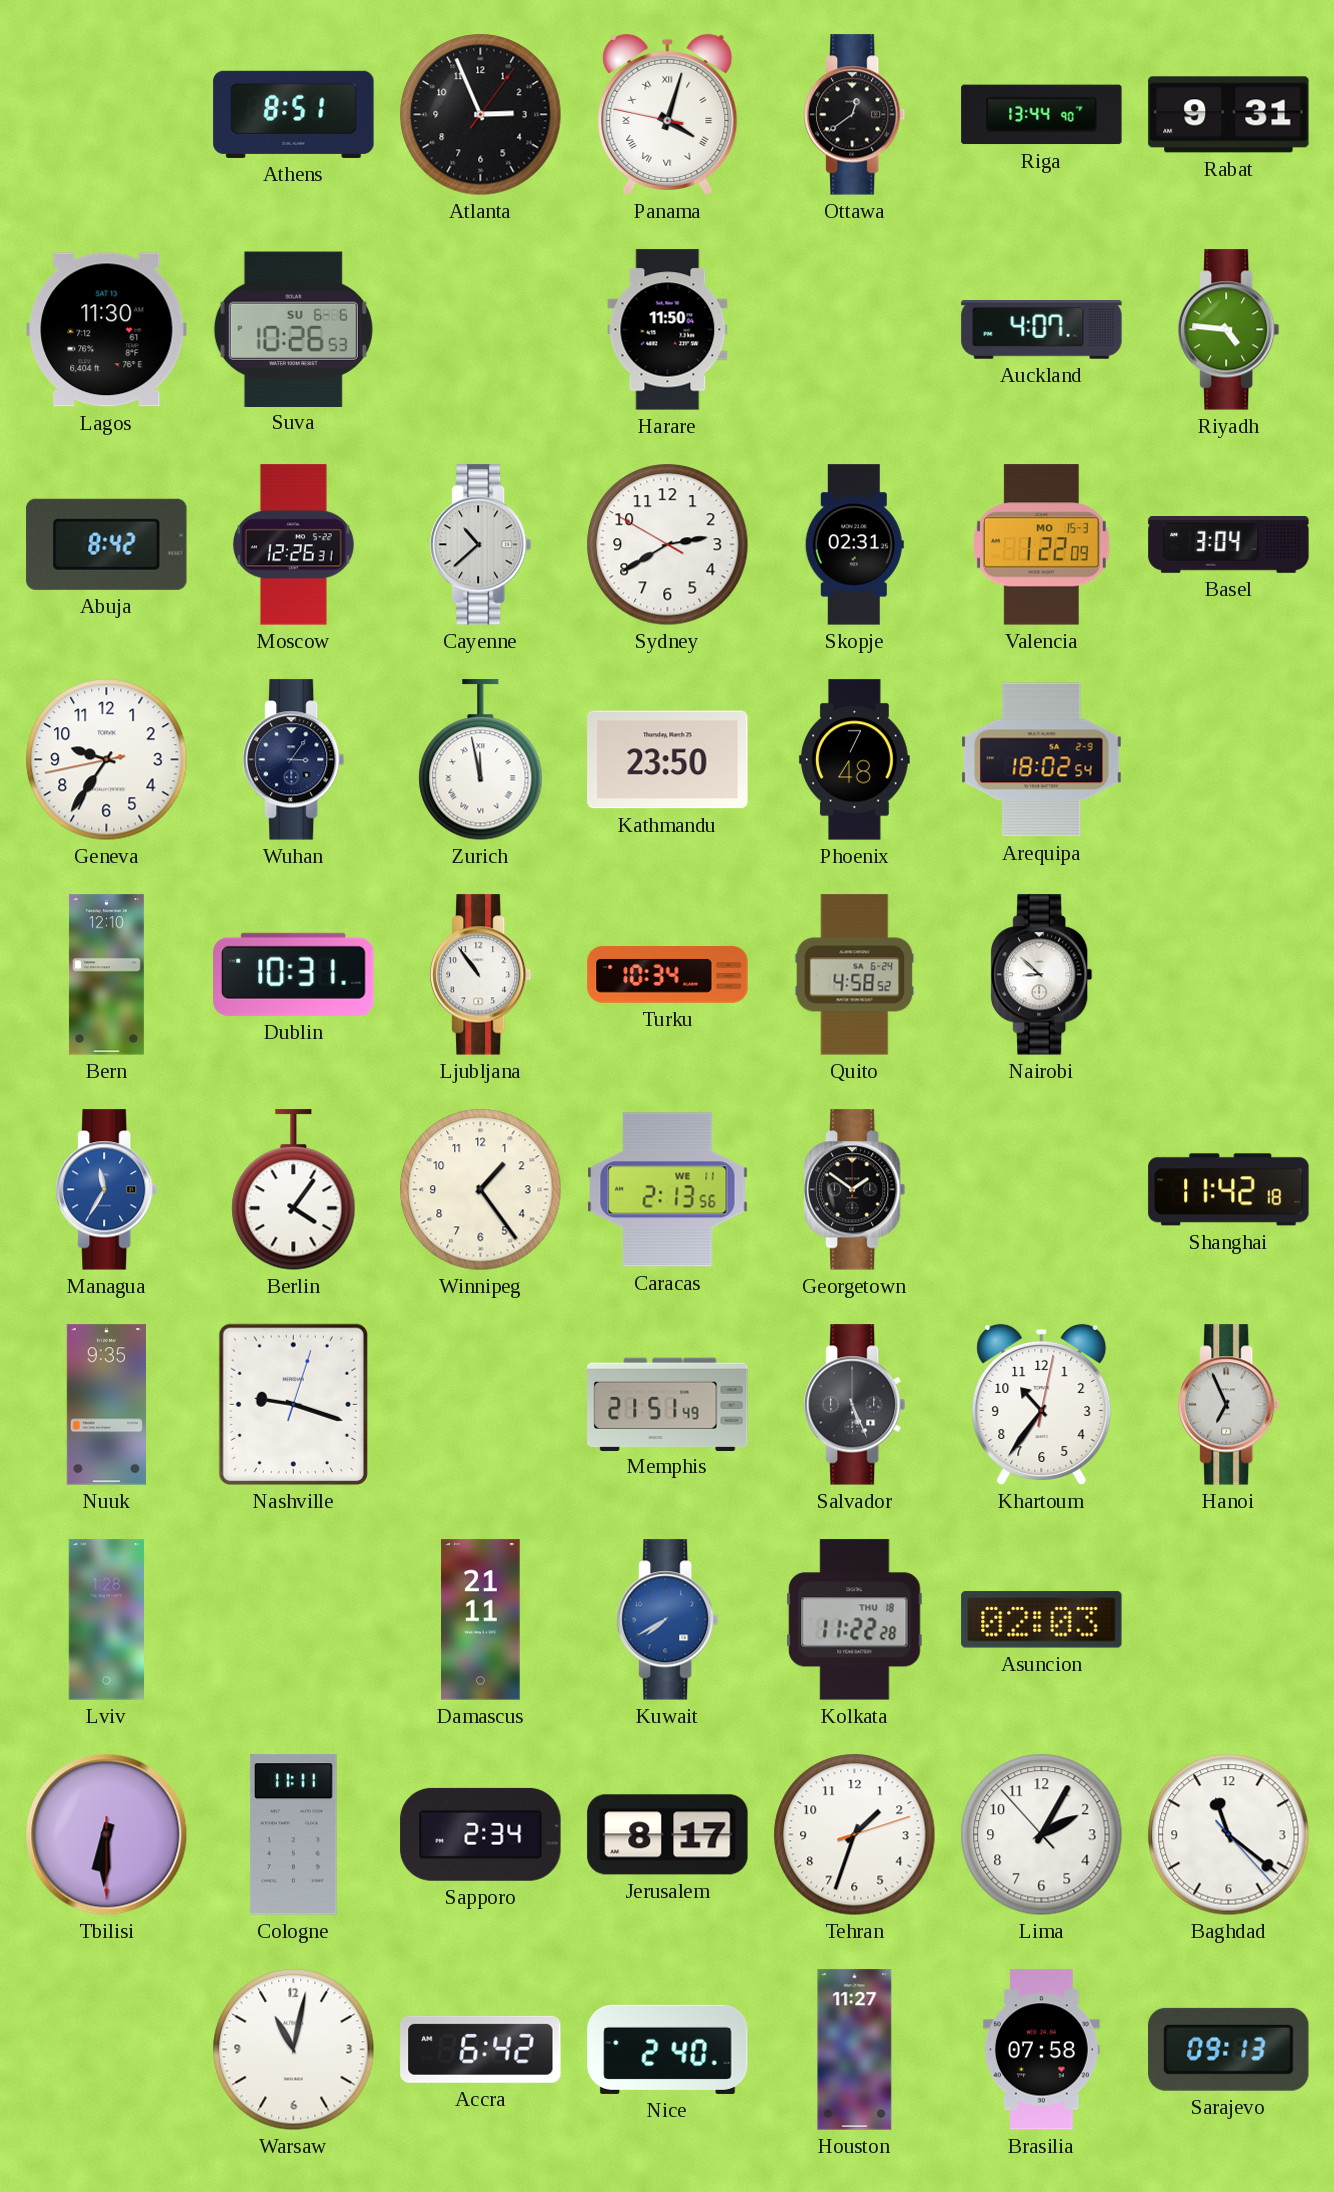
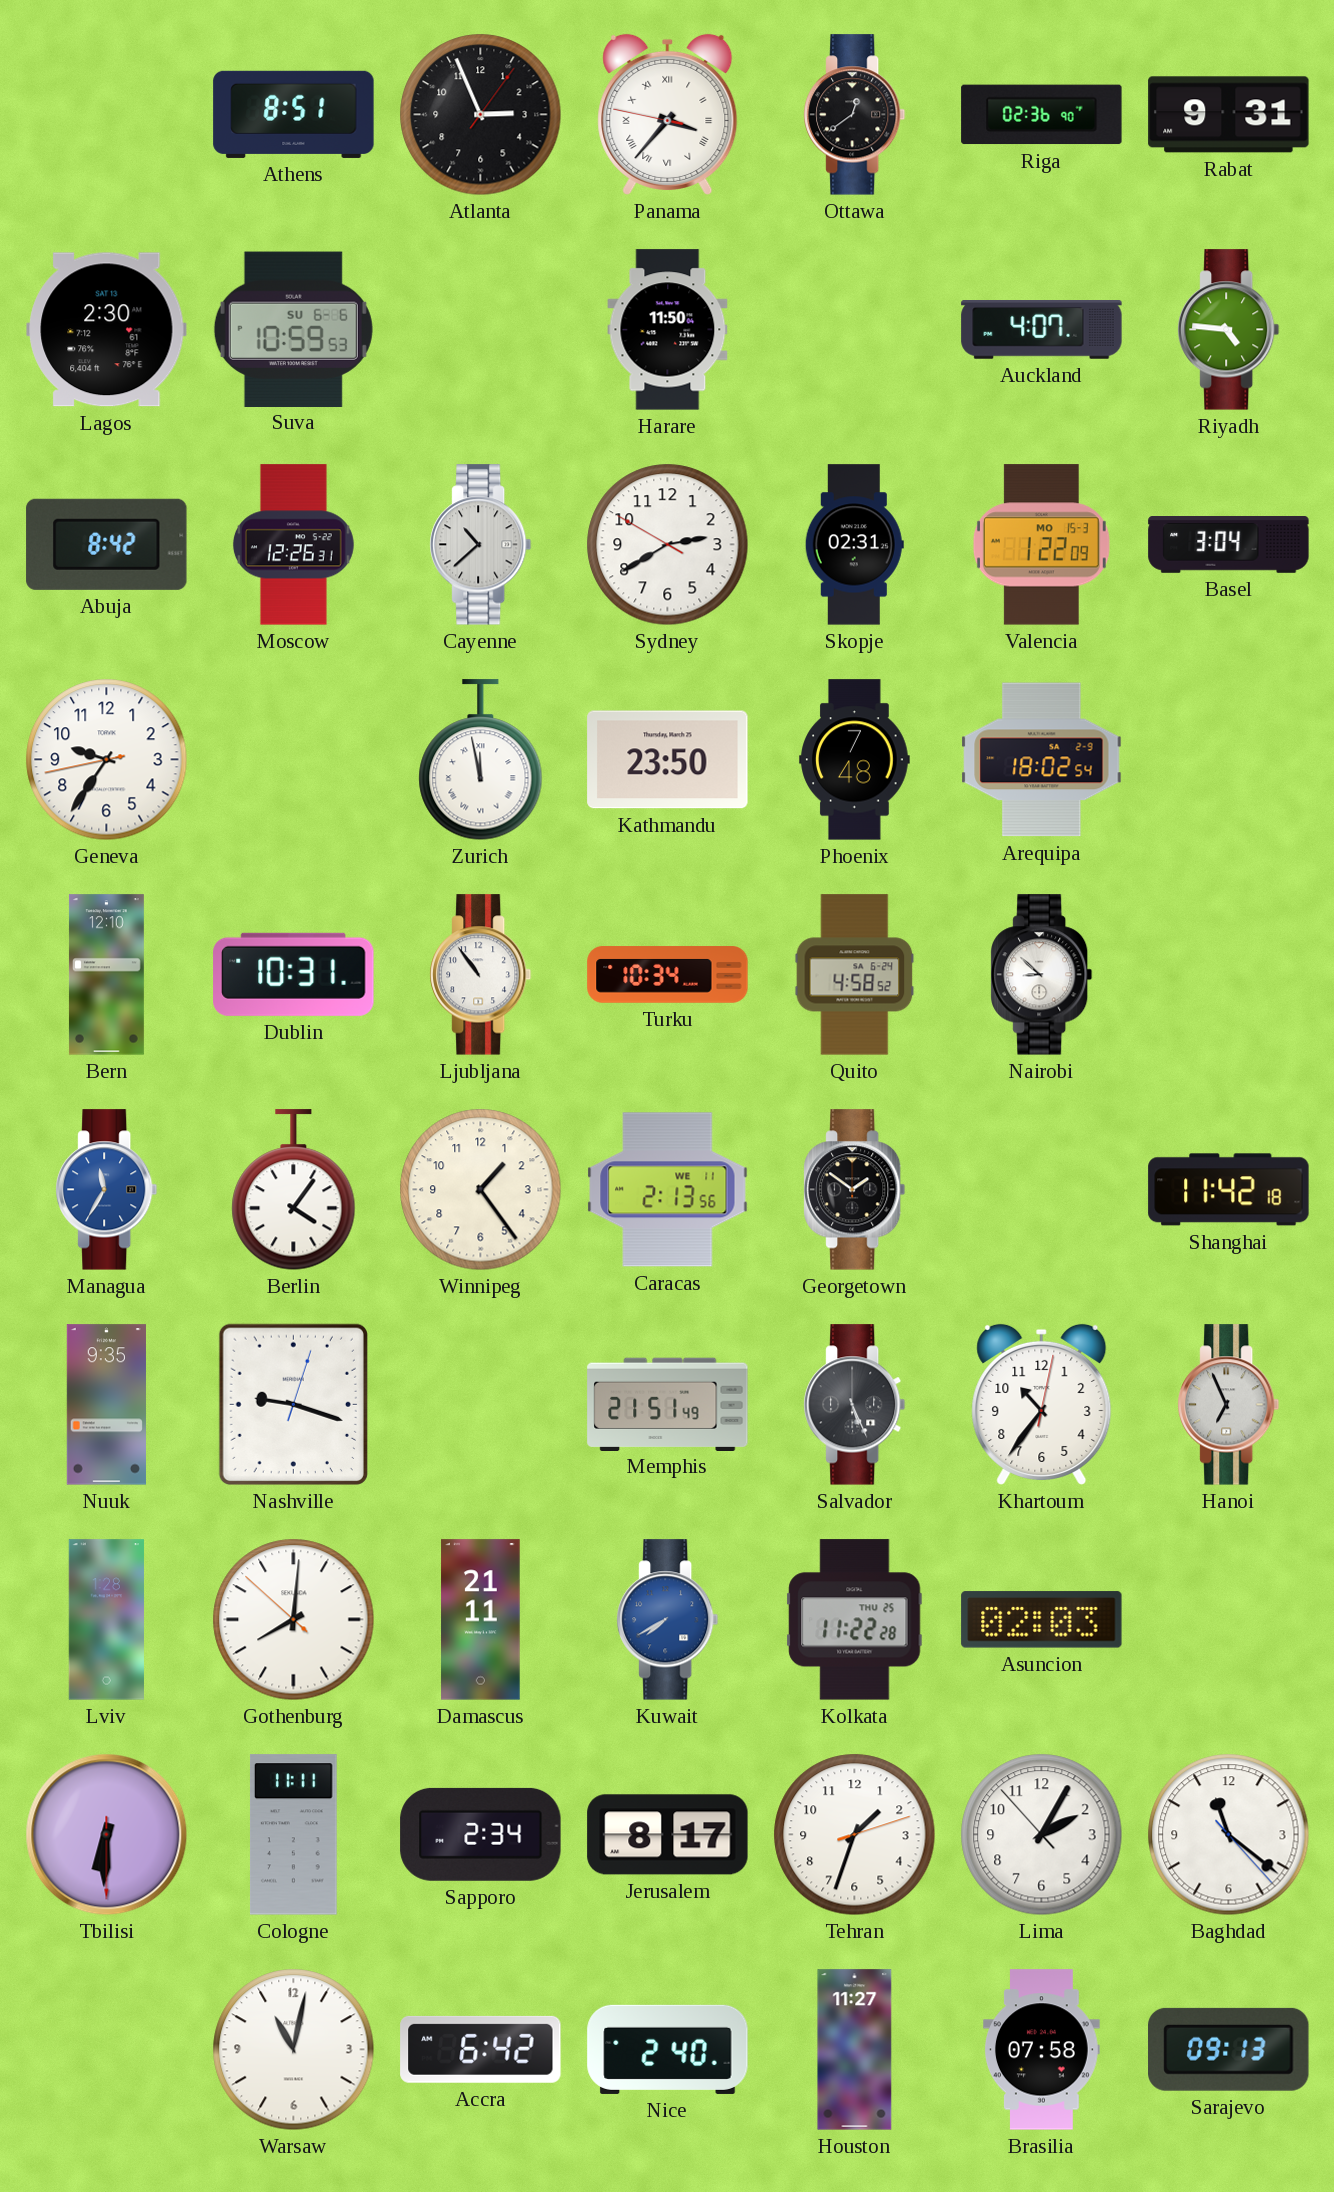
Panama: 4:02 -> 3:36
Riga: 13:44 -> 02:36
Lagos: 11:30 -> 2:30
Suva: 10:26 -> 10:59
Wuhan: 3:06 -> none
Gothenburg: none -> 8:00
Kolkata date: THU 18 -> THU 25
